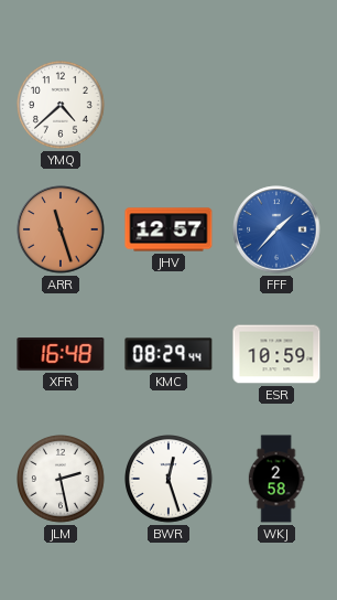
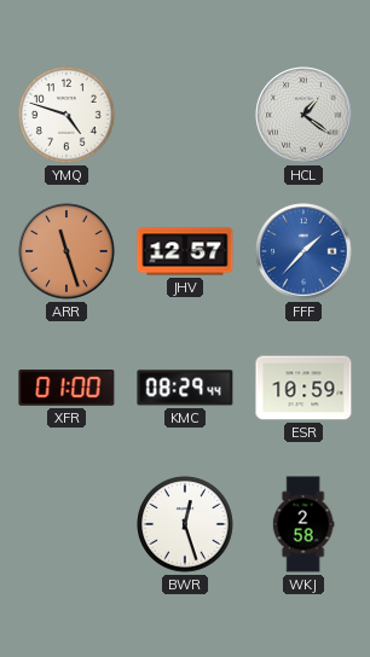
YMQ: 4:38 -> 4:48
HCL: none -> 1:21
XFR: 16:48 -> 01:00
JLM: 2:28 -> none
